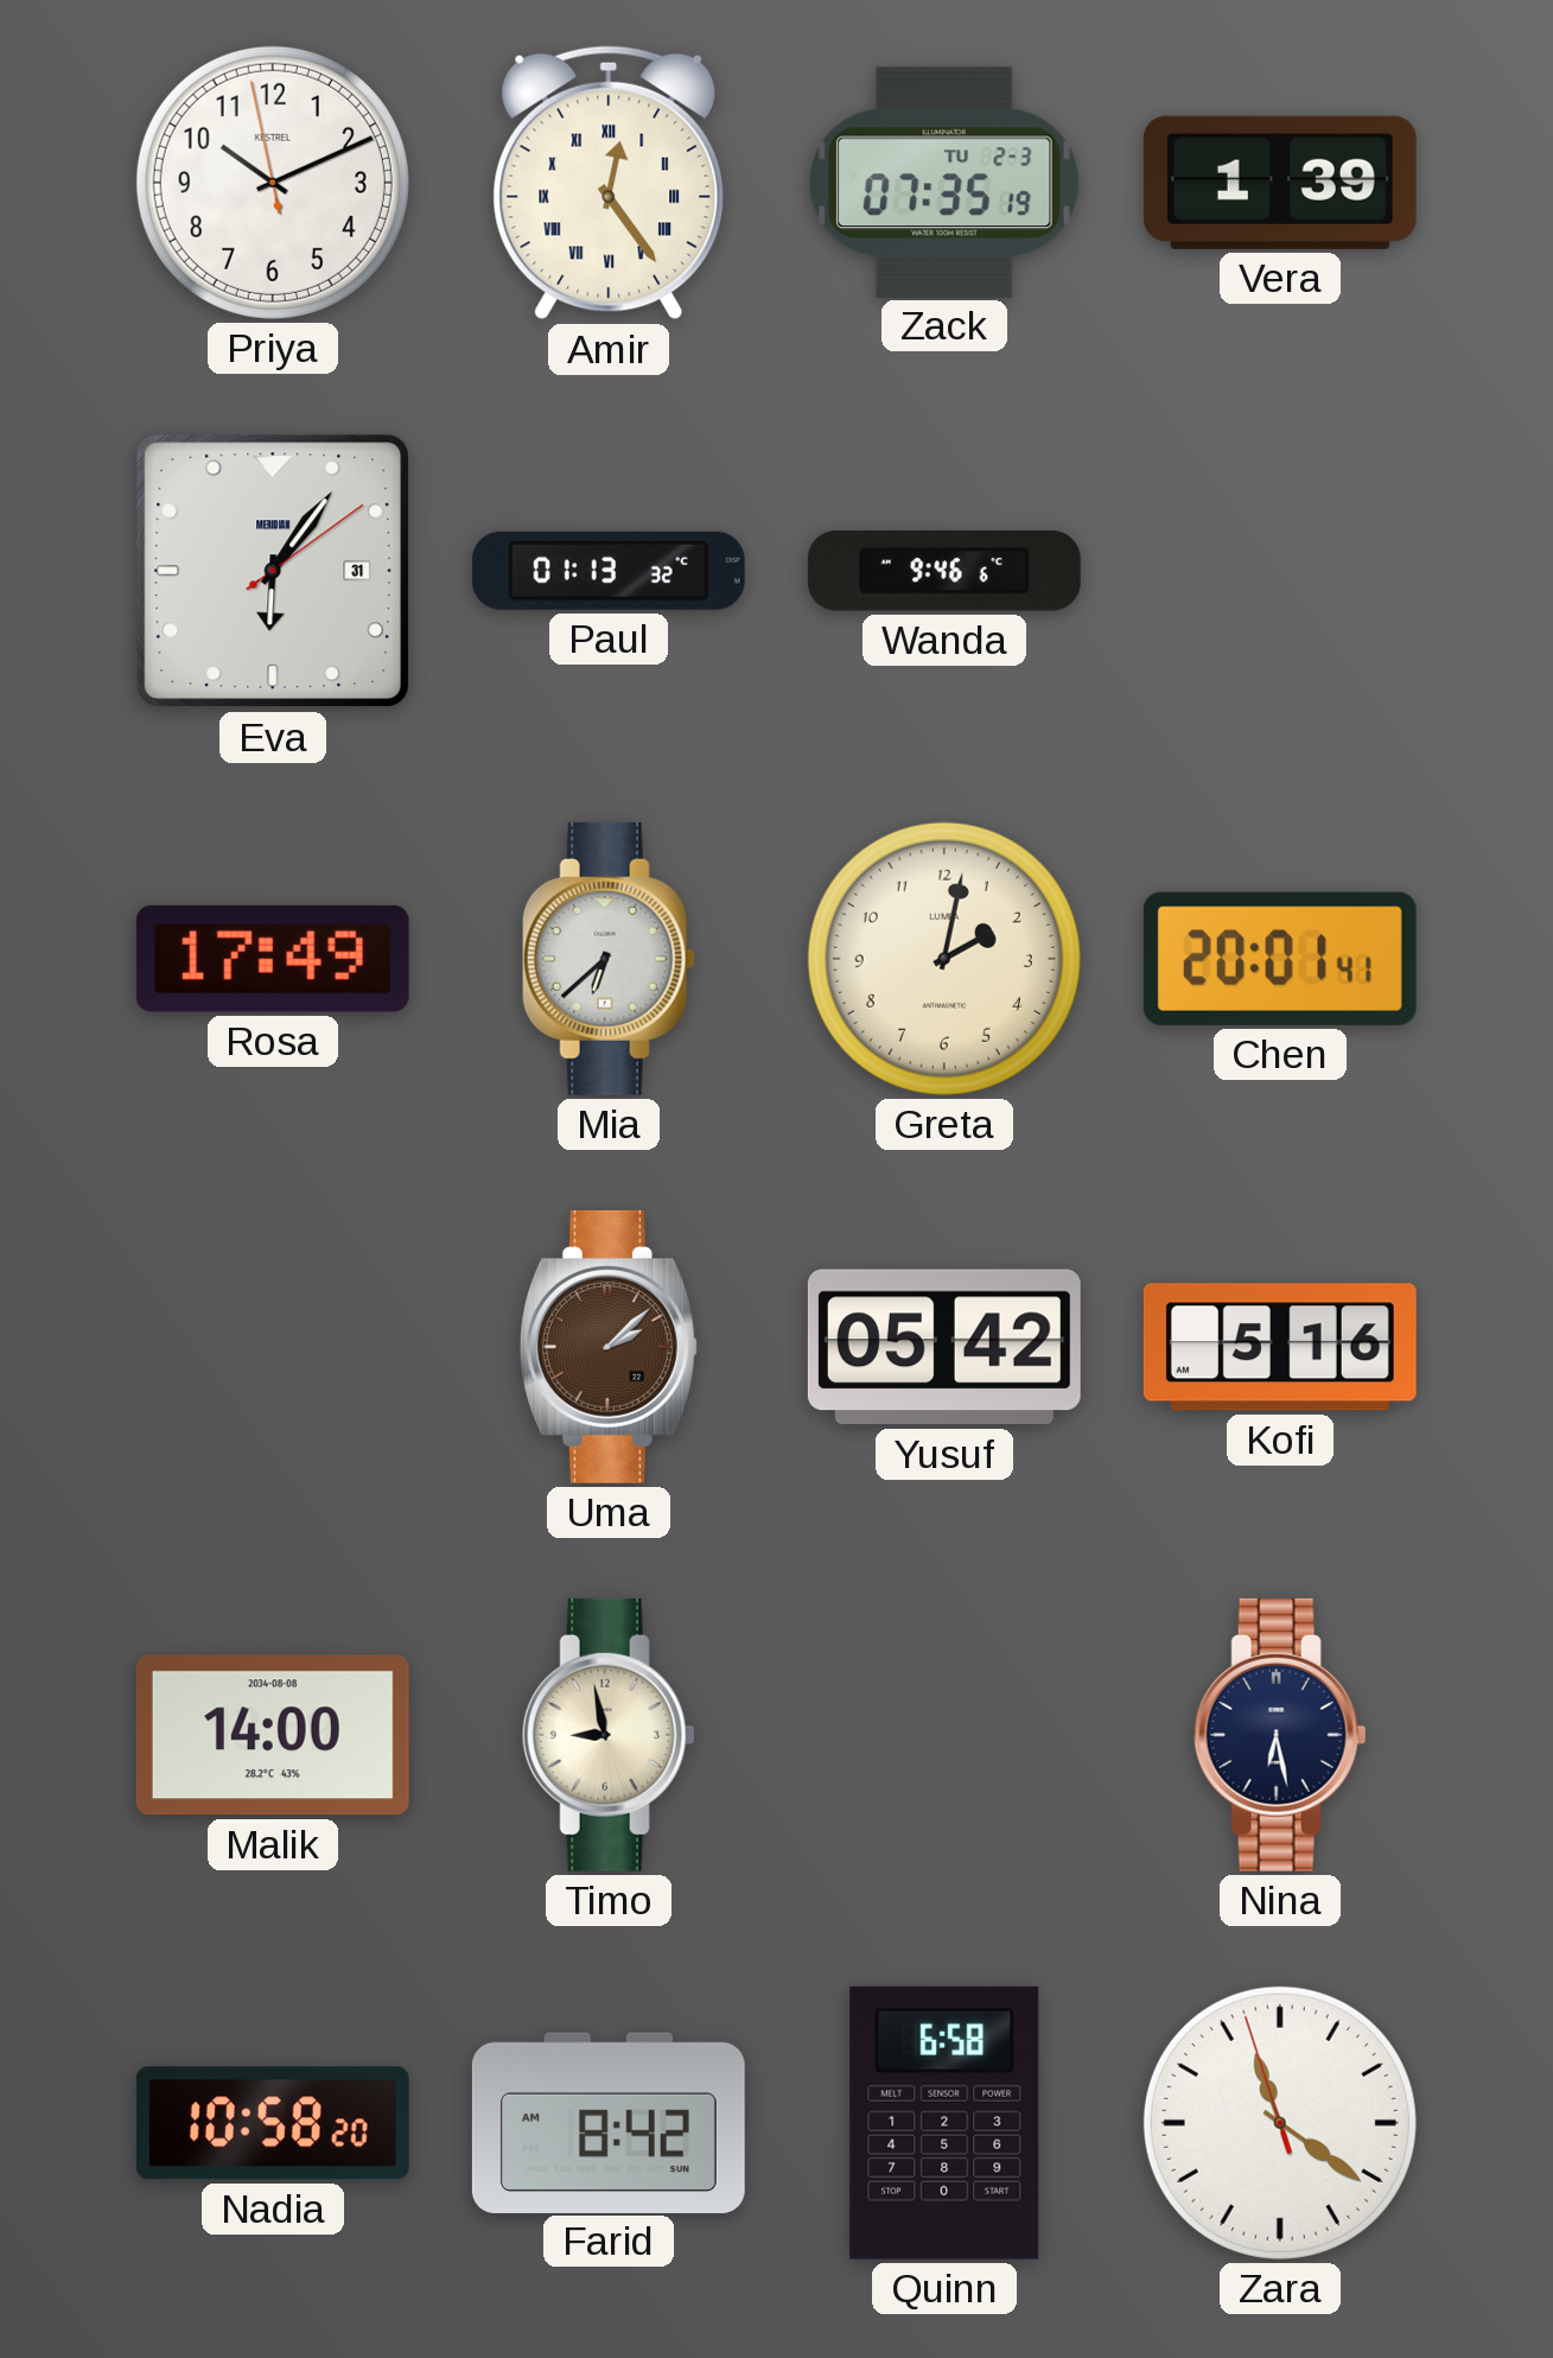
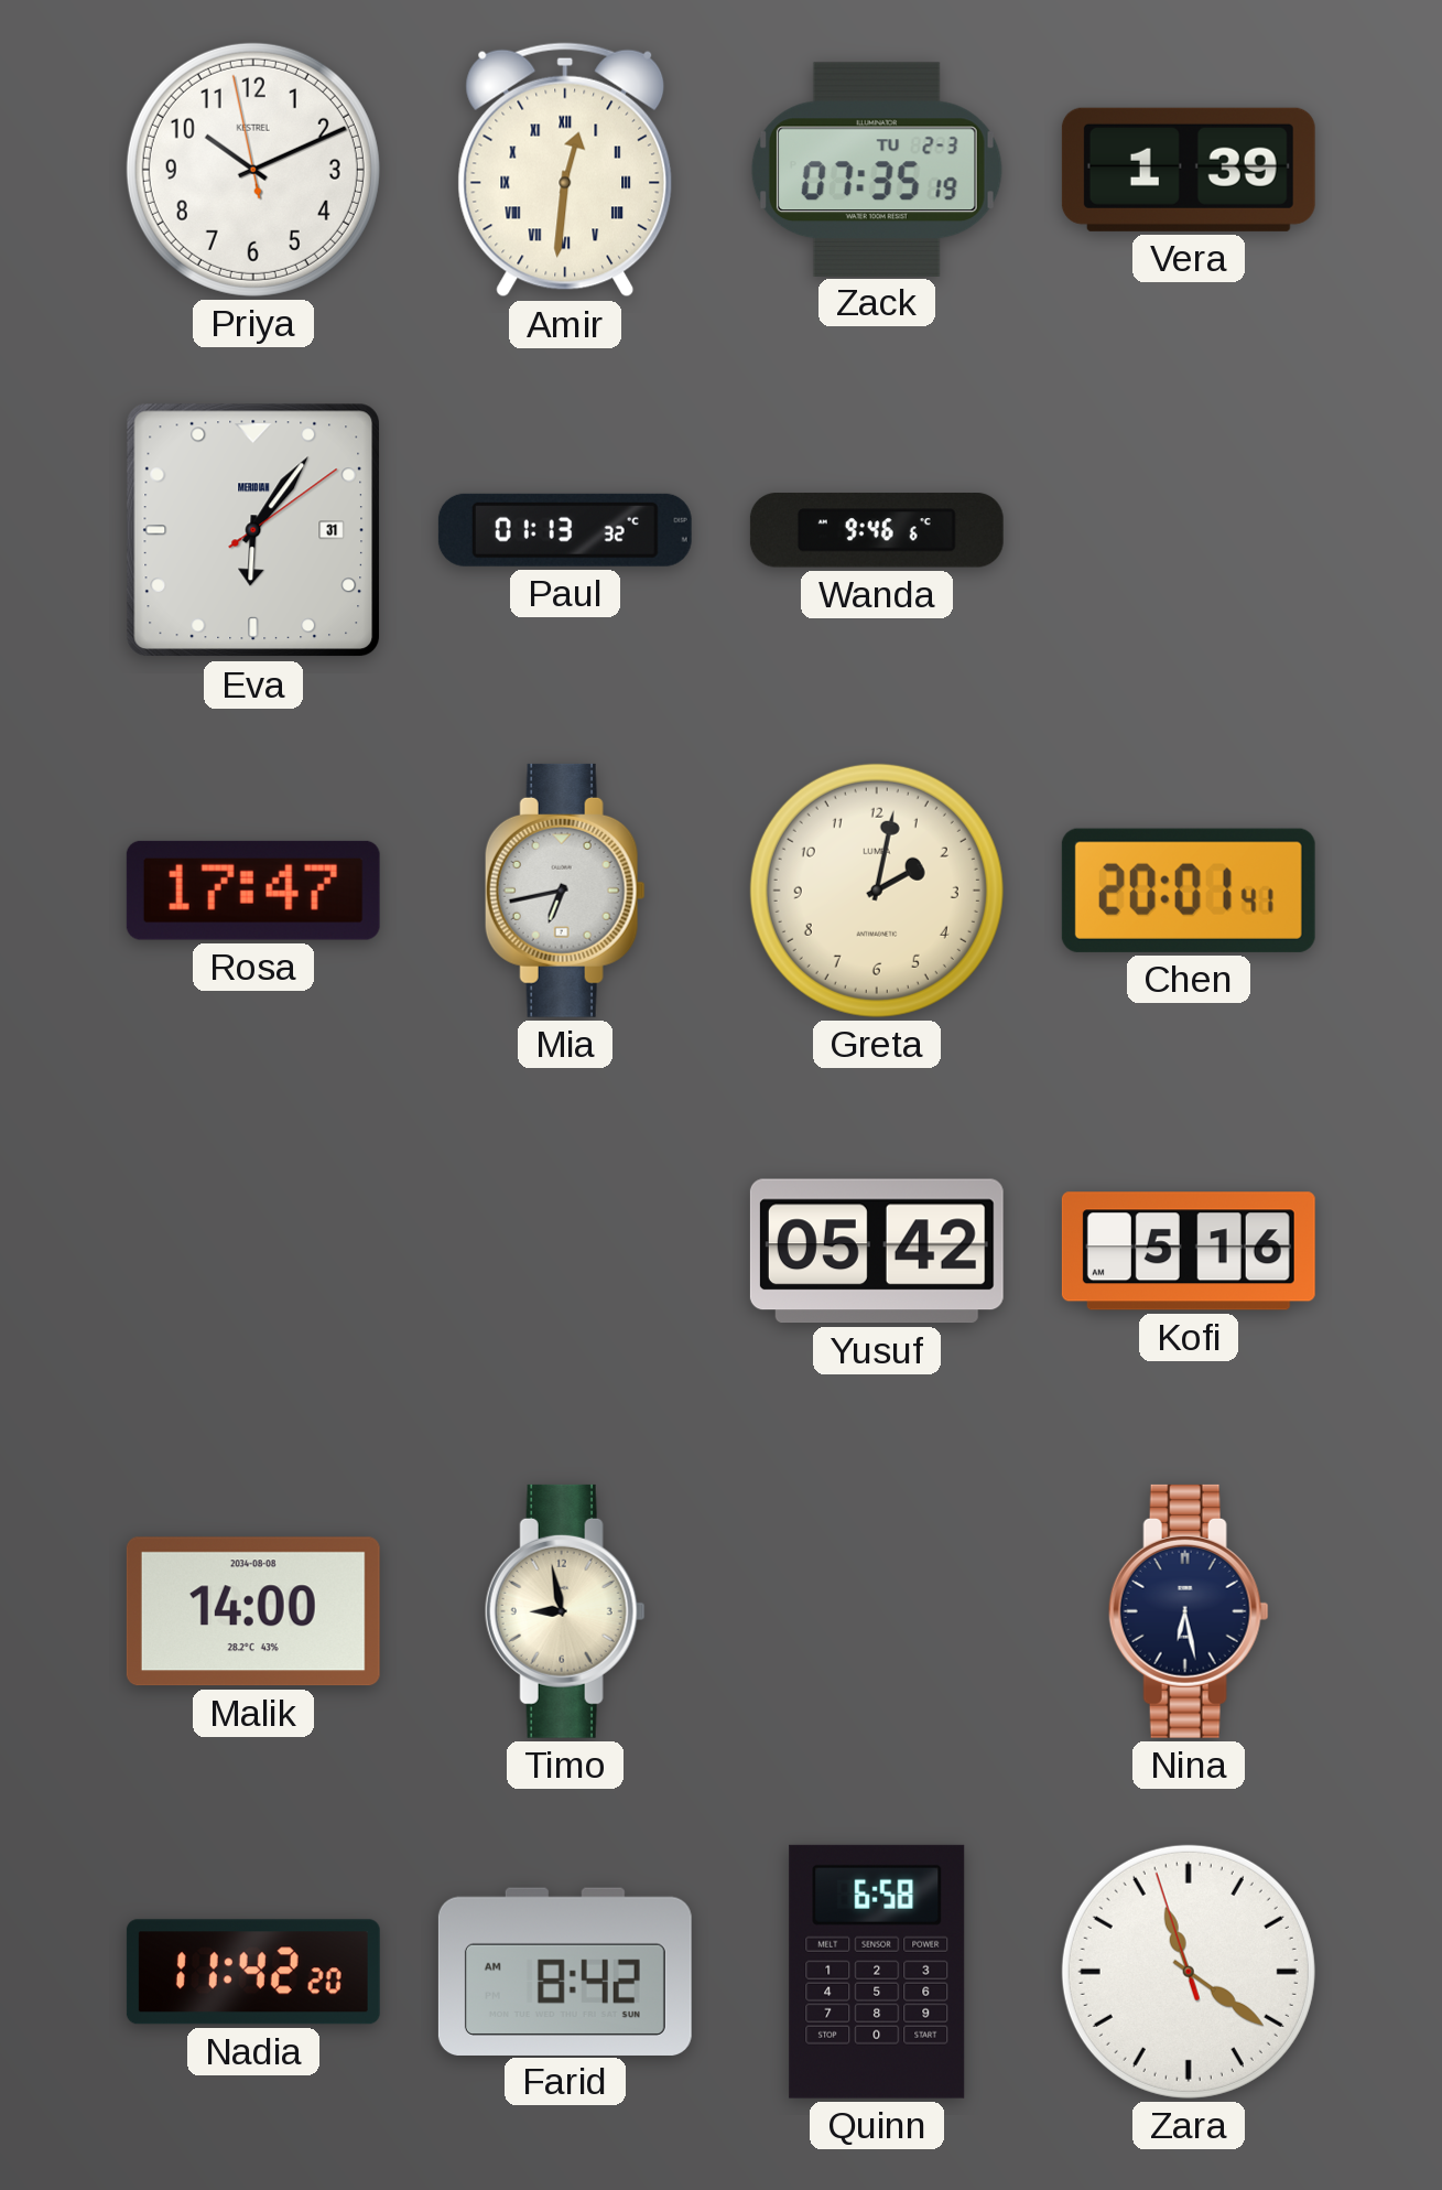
Amir: 12:24 -> 12:31
Rosa: 17:49 -> 17:47
Mia: 6:38 -> 6:43
Uma: 2:08 -> none
Nadia: 10:58 -> 11:42
